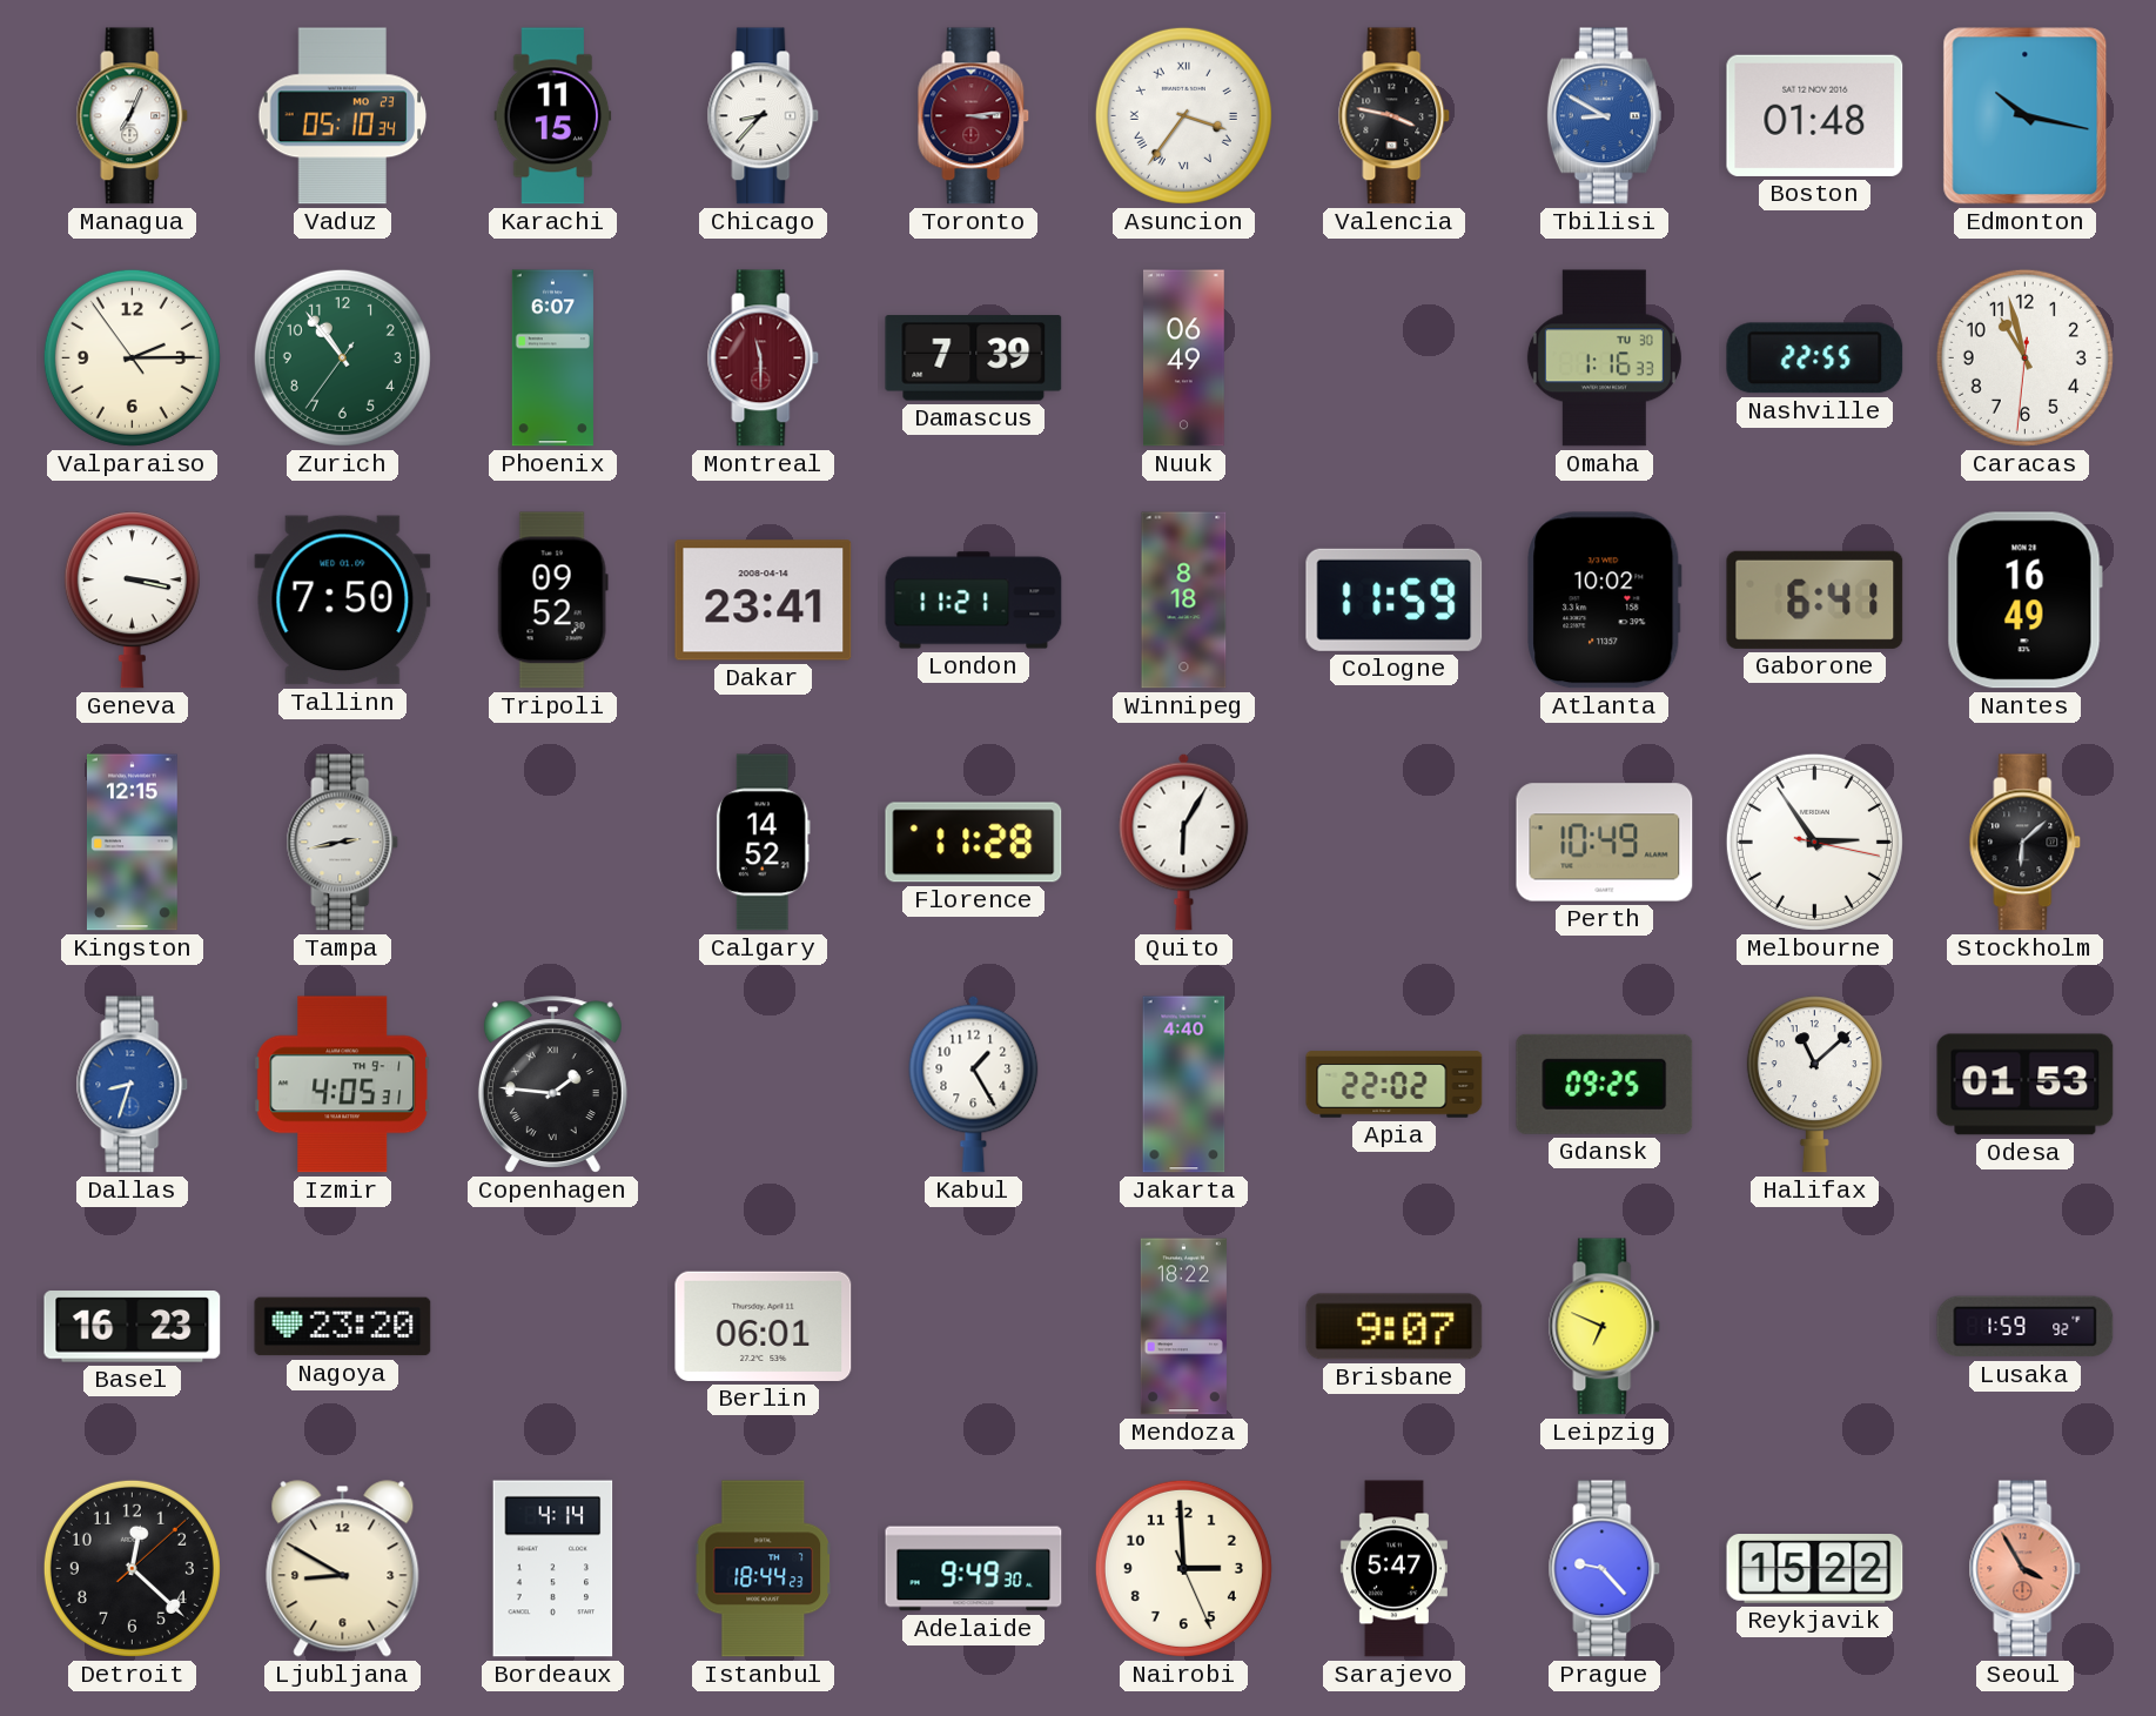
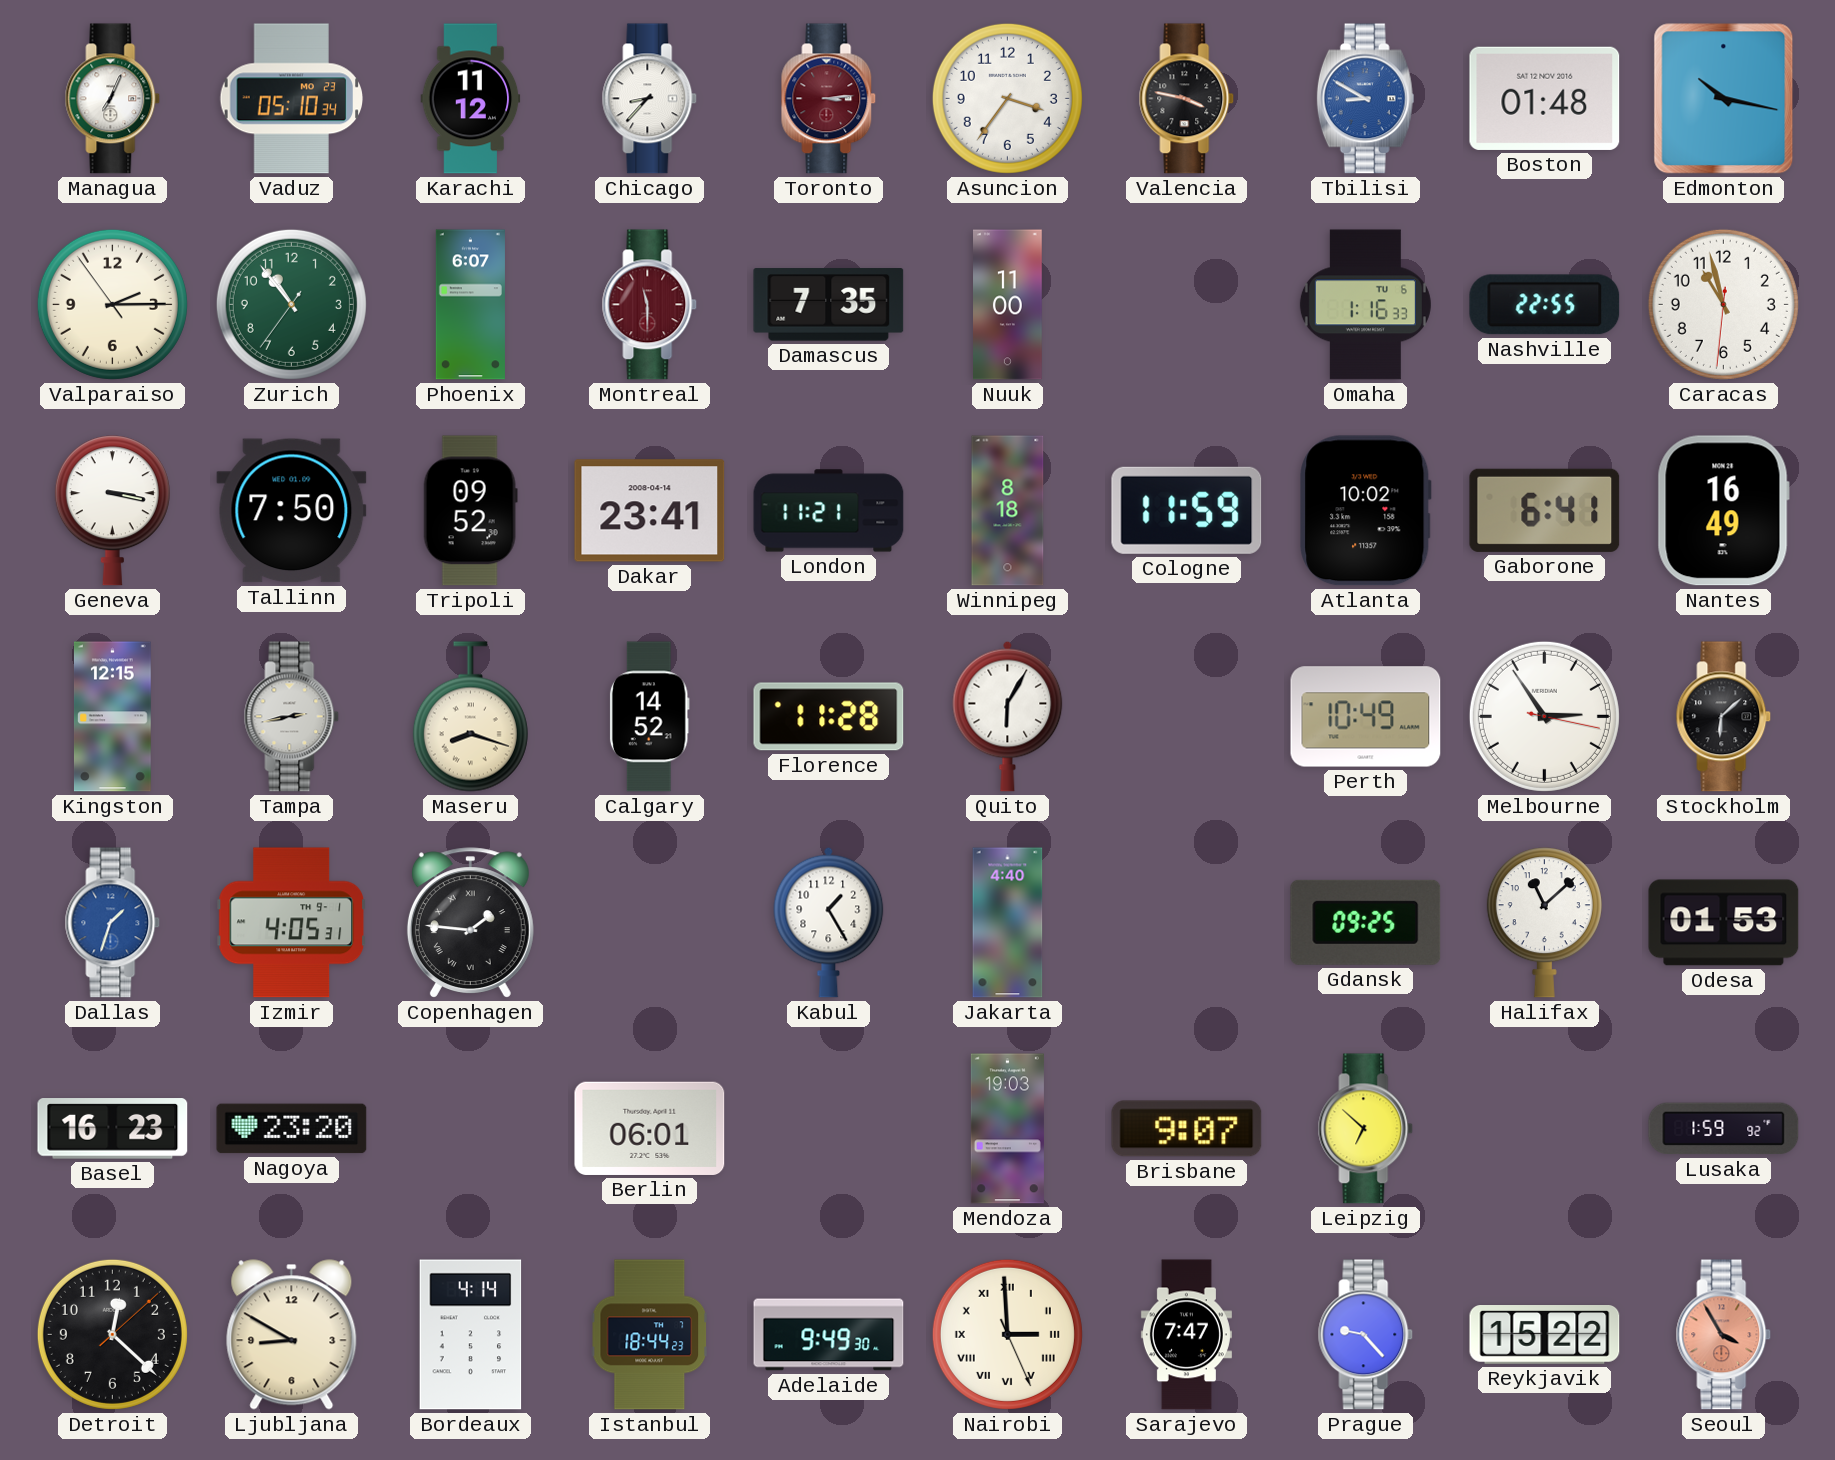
Karachi: 11:15 -> 11:12
Asuncion numerals: Roman -> Arabic
Damascus: 7:39 -> 7:35
Nuuk: 06:49 -> 11:00
Omaha date: TU 30 -> TU 6
Maseru: none -> 8:18
Dallas: 8:33 -> 1:33
Apia: 22:02 -> none
Mendoza: 18:22 -> 19:03
Leipzig: 6:49 -> 6:52
Nairobi numerals: Arabic -> Roman
Sarajevo: 5:47 -> 7:47
